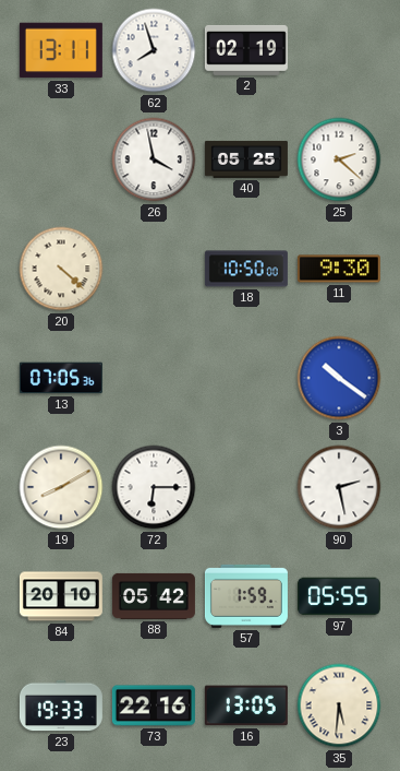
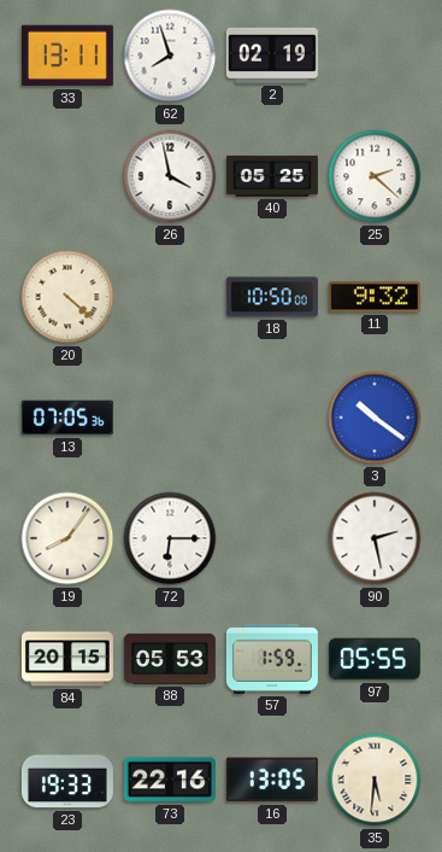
11: 9:30 -> 9:32
19: 8:10 -> 8:06
84: 20:10 -> 20:15
88: 05:42 -> 05:53
